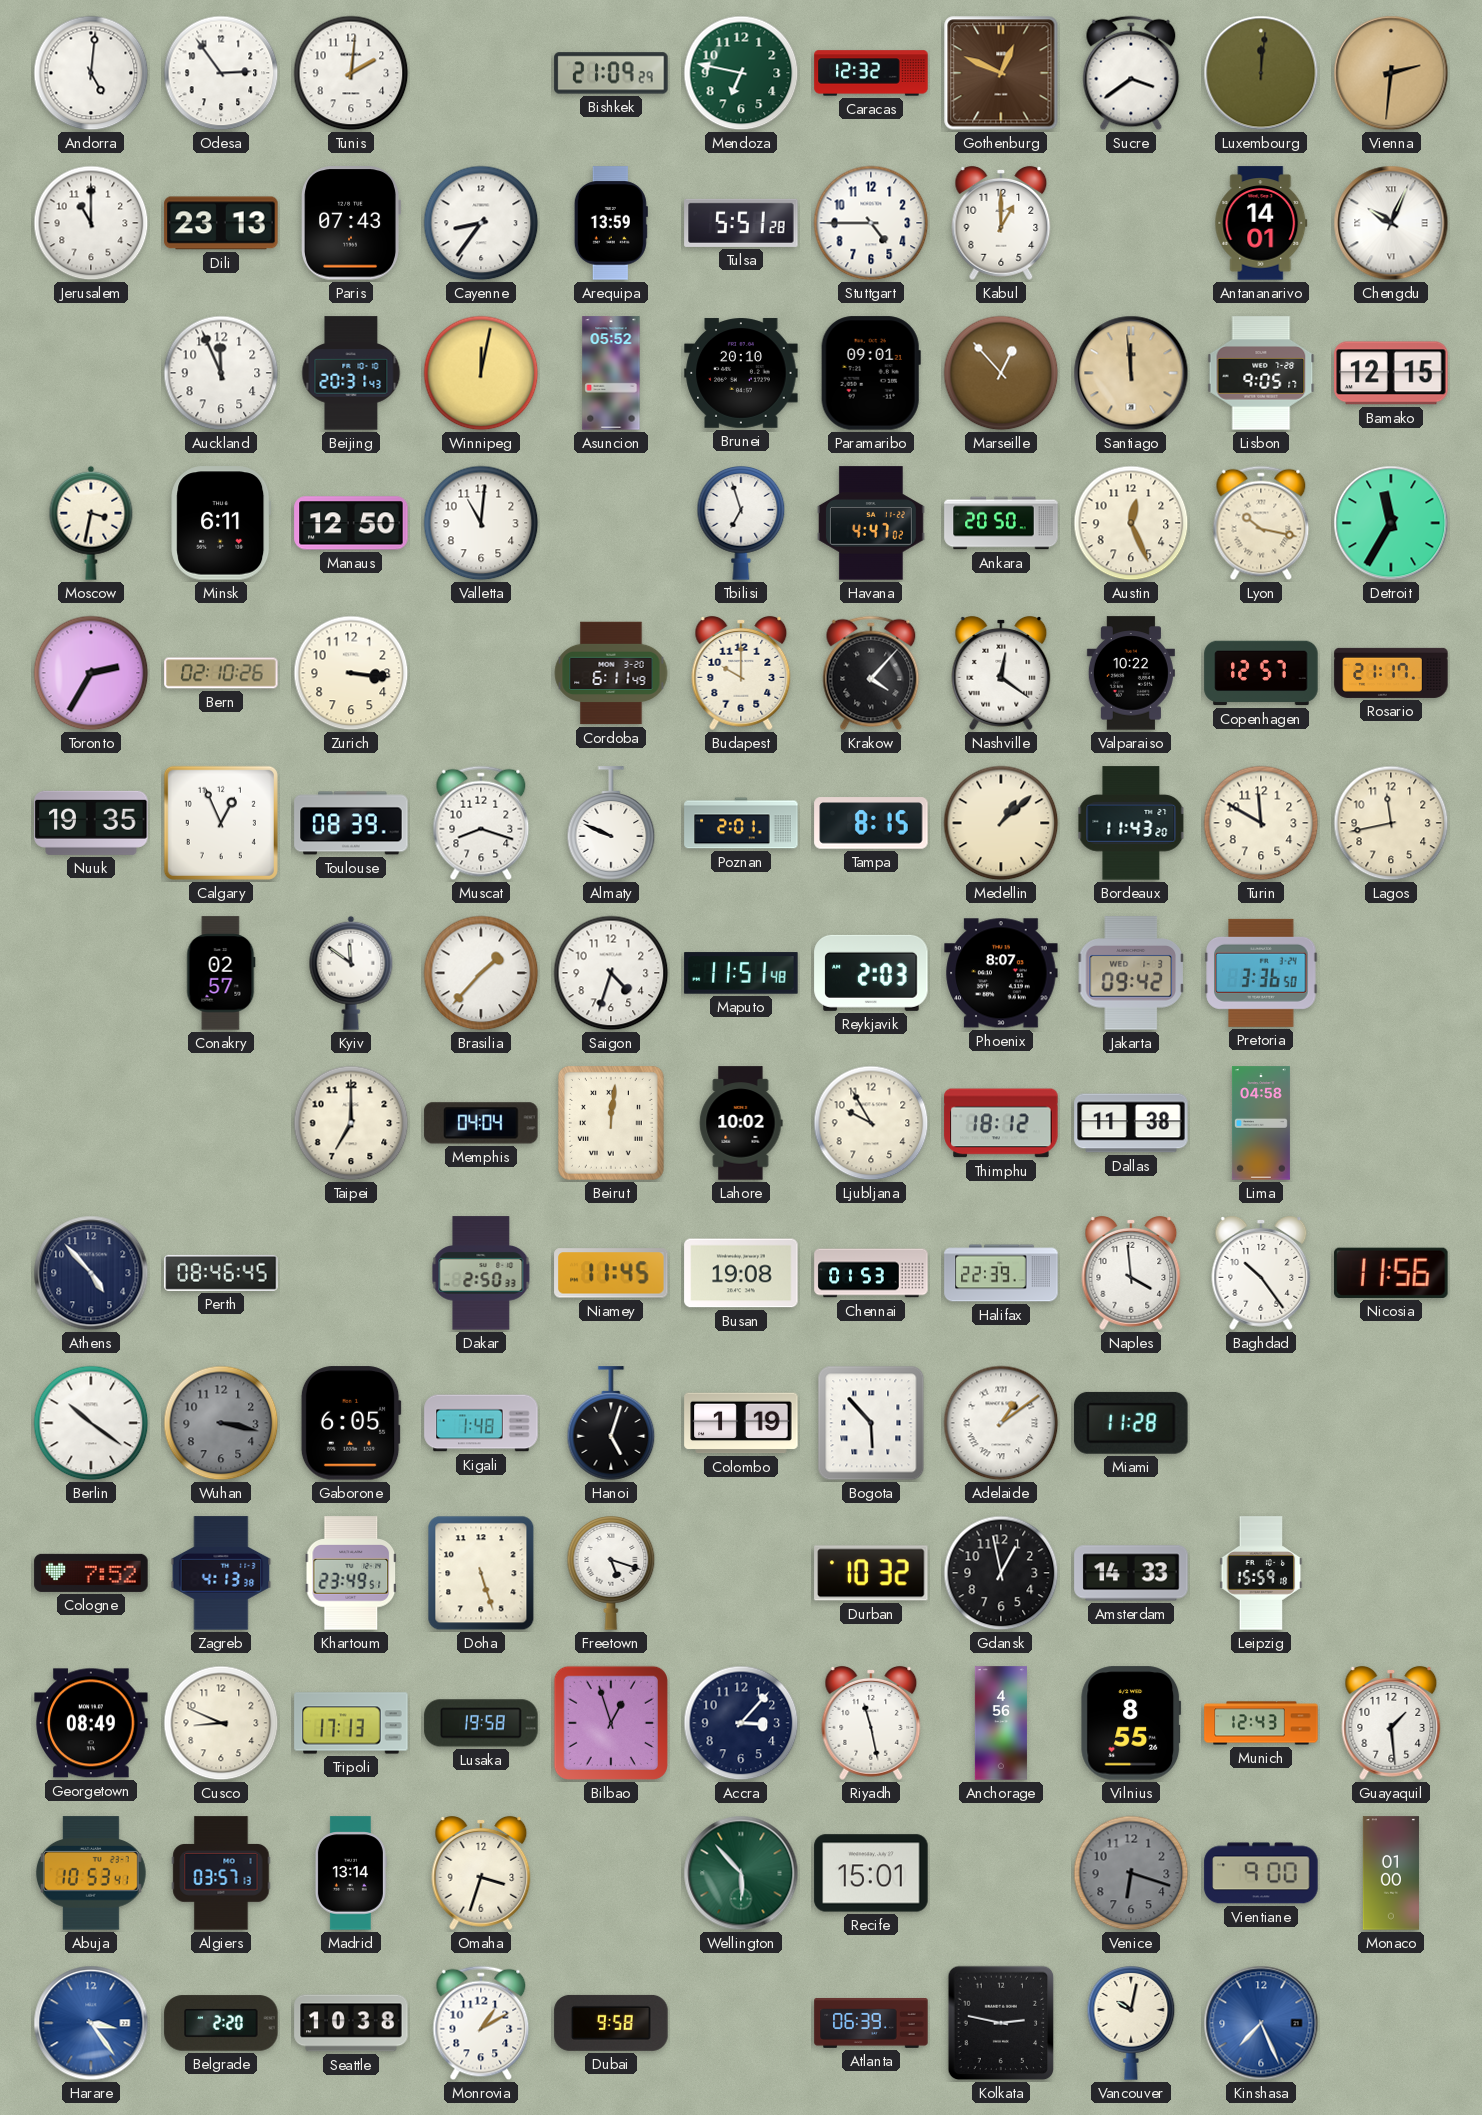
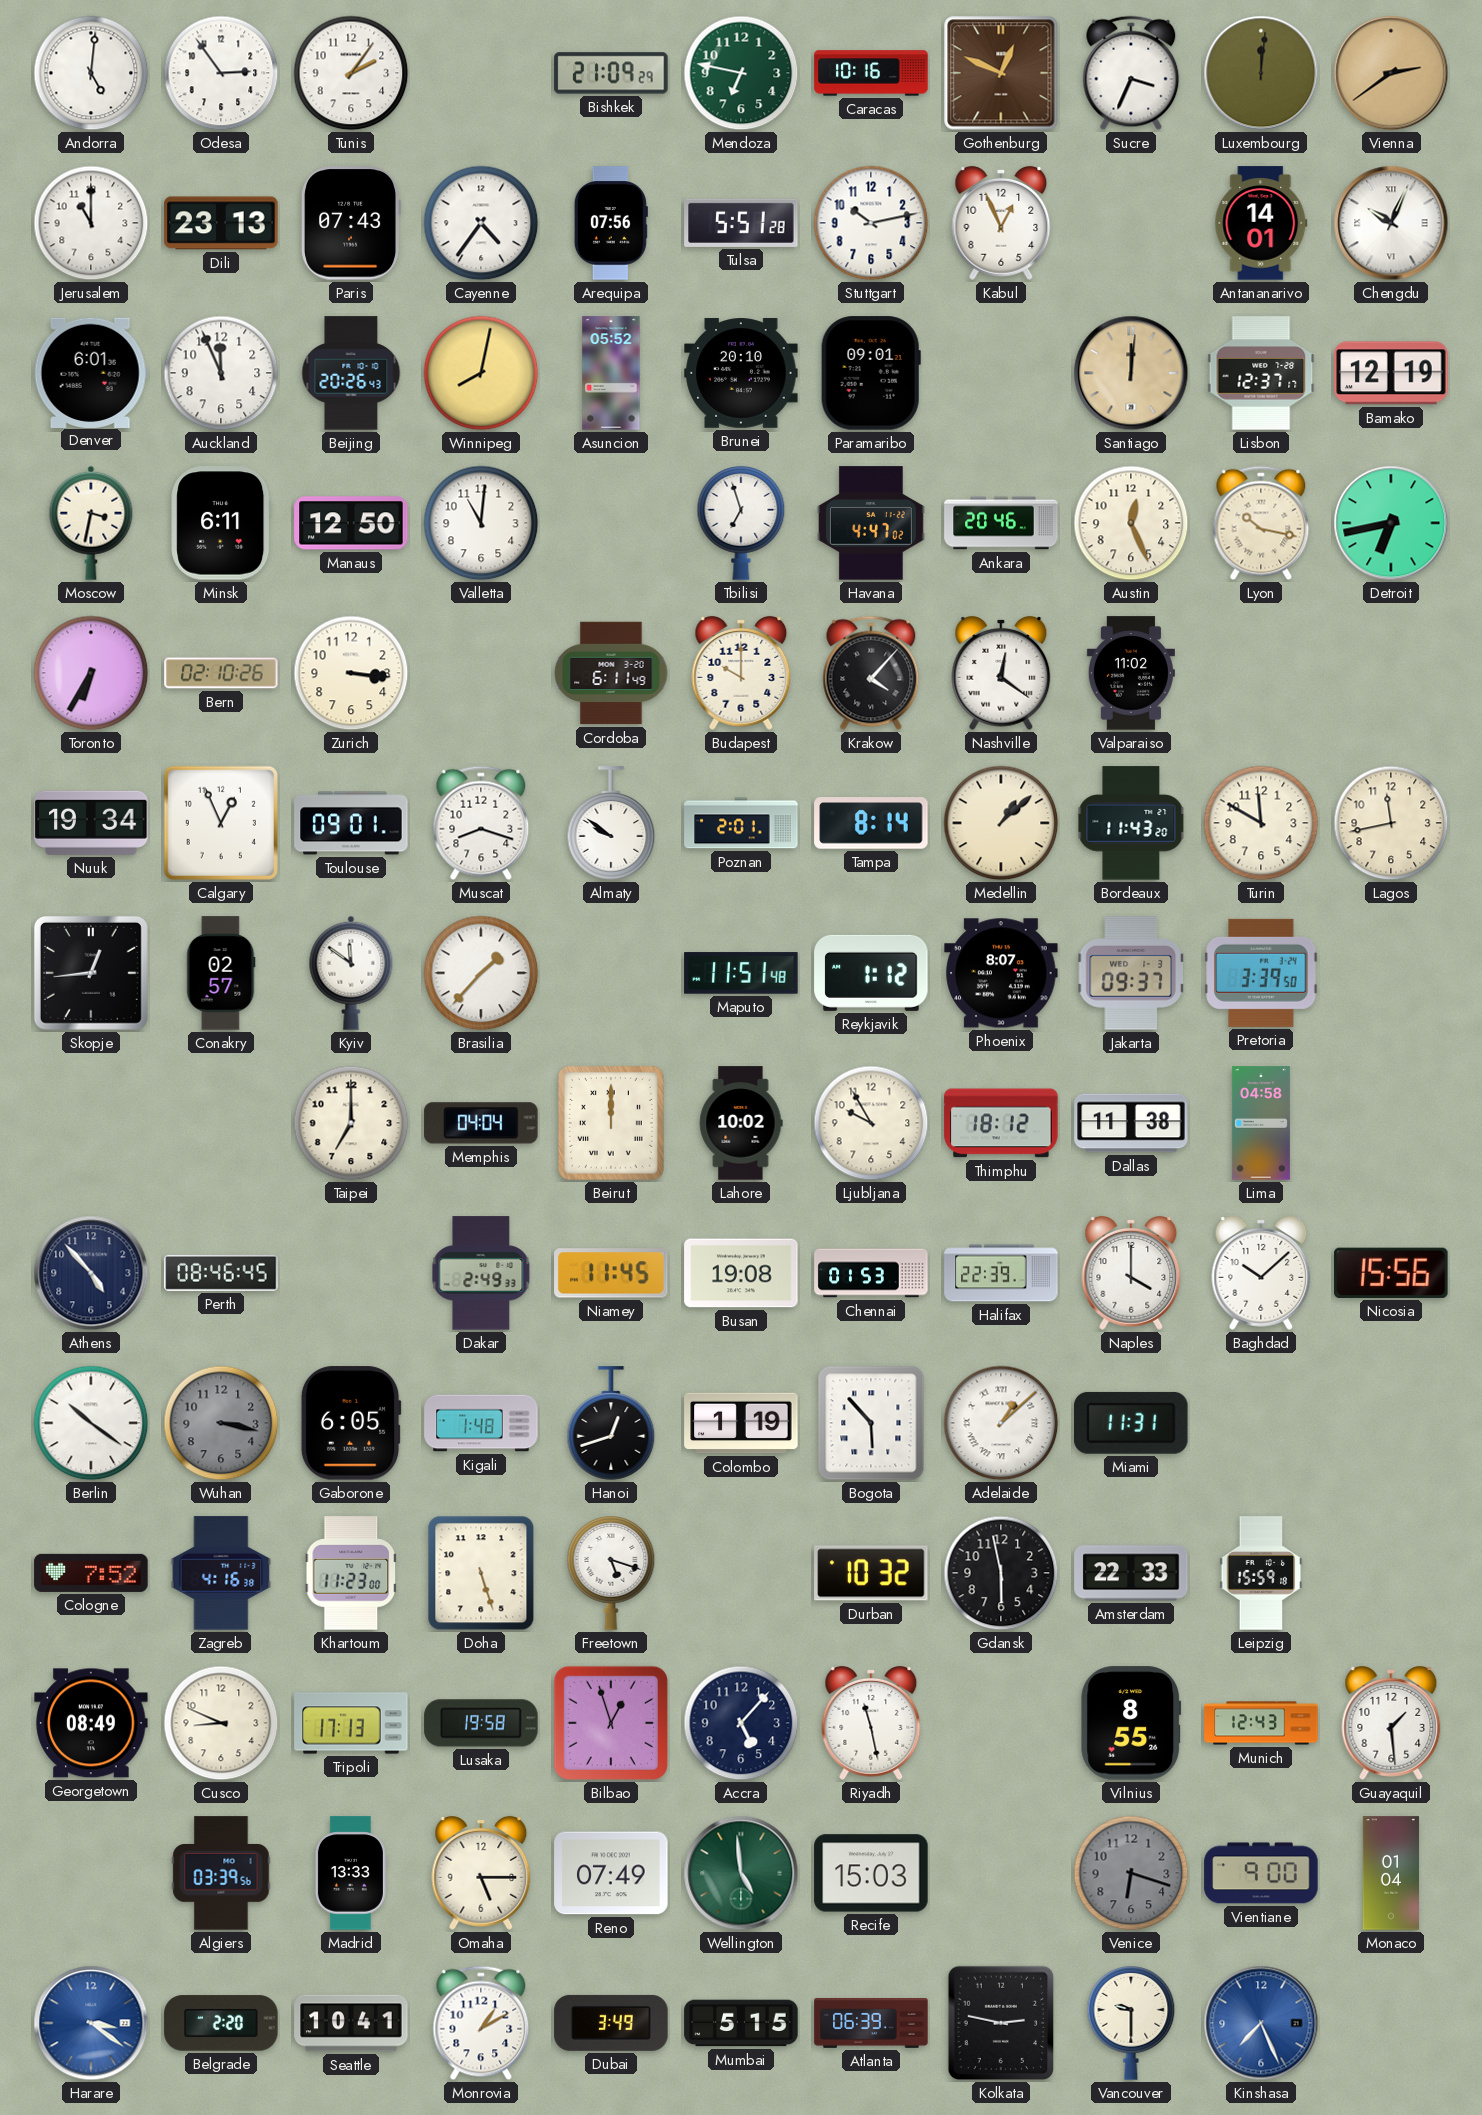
Tunis: 2:01 -> 2:06
Caracas: 12:32 -> 10:16
Sucre: 3:39 -> 3:34
Vienna: 2:31 -> 2:39
Cayenne: 8:36 -> 4:36
Arequipa: 13:59 -> 07:56
Stuttgart: 4:45 -> 10:13
Kabul: 1:00 -> 12:56
Denver: none -> 6:01
Beijing: 20:31 -> 20:26
Winnipeg: 12:02 -> 8:02
Marseille: 12:53 -> none
Santiago: 11:59 -> 12:01
Lisbon: 9:05 -> 12:37
Bamako: 12:15 -> 12:19
Ankara: 20:50 -> 20:46
Detroit: 11:35 -> 6:43
Toronto: 2:35 -> 6:35
Valparaiso: 10:22 -> 11:02
Copenhagen: 12:57 -> none
Rosario: 21:17 -> none
Nuuk: 19:35 -> 19:34
Toulouse: 08:39 -> 09:01
Almaty: 9:49 -> 9:51
Tampa: 8:15 -> 8:14
Skopje: none -> 12:44
Saigon: 4:33 -> none
Reykjavik: 2:03 -> 1:12
Jakarta: 09:42 -> 09:37
Pretoria: 3:36 -> 3:39
Beirut: 12:01 -> 12:00
Dakar: 2:50 -> 2:49
Naples: 3:59 -> 4:00
Baghdad: 10:24 -> 10:08
Nicosia: 11:56 -> 15:56
Hanoi: 5:03 -> 12:42
Adelaide: 1:09 -> 1:08
Miami: 11:28 -> 11:31
Zagreb: 4:13 -> 4:16
Khartoum: 23:49 -> 11:23
Gdansk: 12:58 -> 5:58
Amsterdam: 14:33 -> 22:33
Accra: 3:07 -> 5:07
Anchorage: 4:56 -> none
Abuja: 10:53 -> none
Algiers: 03:57 -> 03:39
Madrid: 13:14 -> 13:33
Omaha: 3:33 -> 5:15
Reno: none -> 07:49
Wellington: 5:53 -> 4:59
Recife: 15:01 -> 15:03
Monaco: 01:00 -> 01:04
Harare: 3:24 -> 3:21
Seattle: 10:38 -> 10:41
Dubai: 9:58 -> 3:49
Mumbai: none -> 5:15
Vancouver: 10:02 -> 9:30
